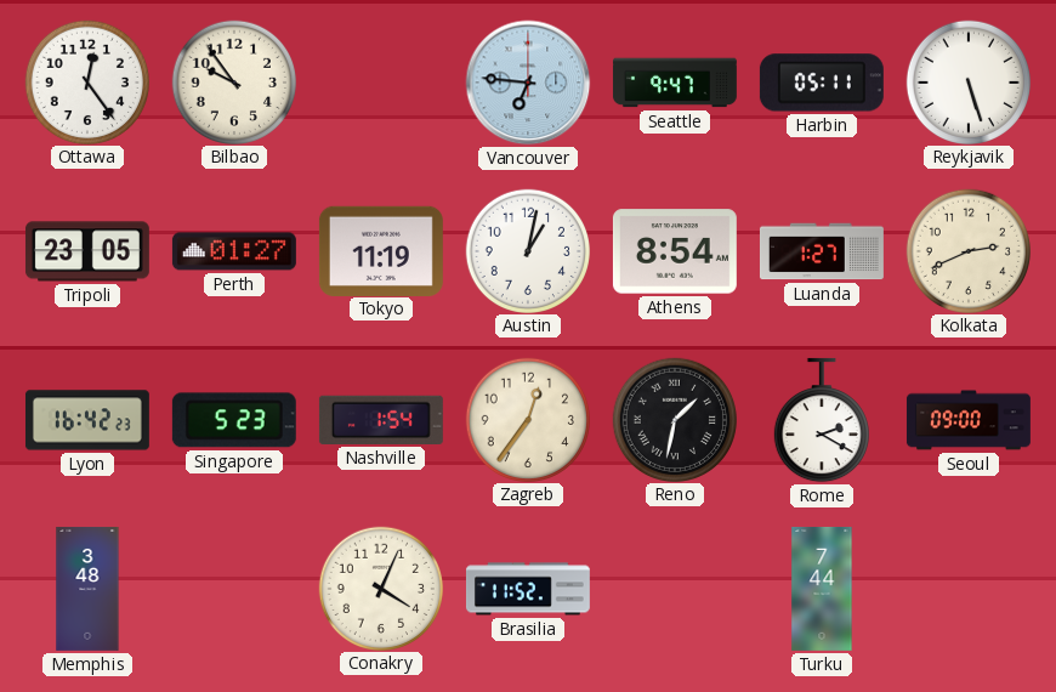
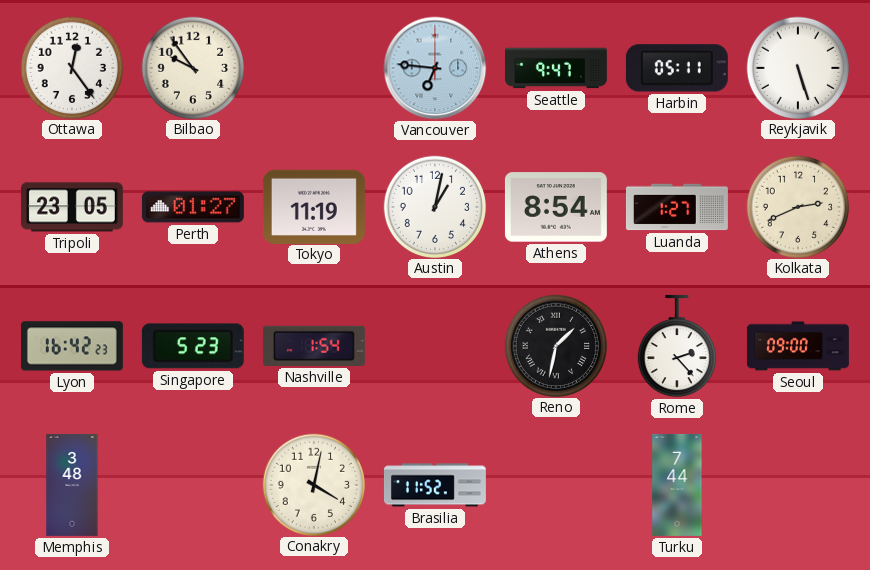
Zagreb: 12:36 -> none
Rome: 2:20 -> 2:23
Conakry: 4:04 -> 4:02
